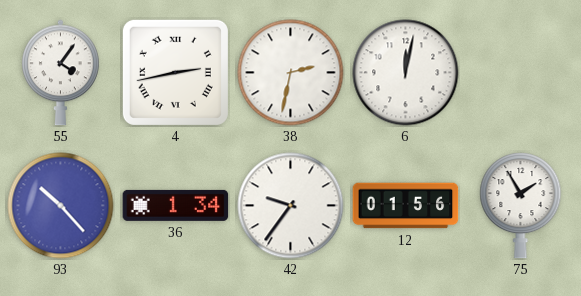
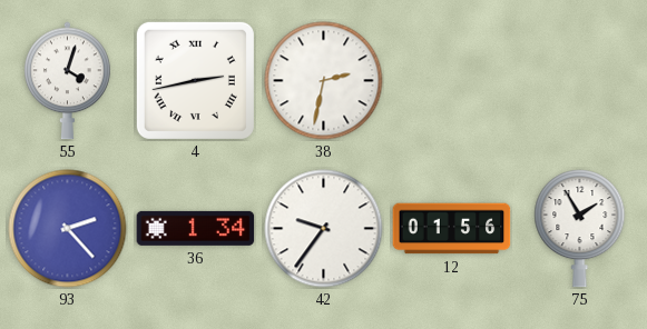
55: 4:06 -> 4:03
6: 12:02 -> none
93: 10:23 -> 2:23
